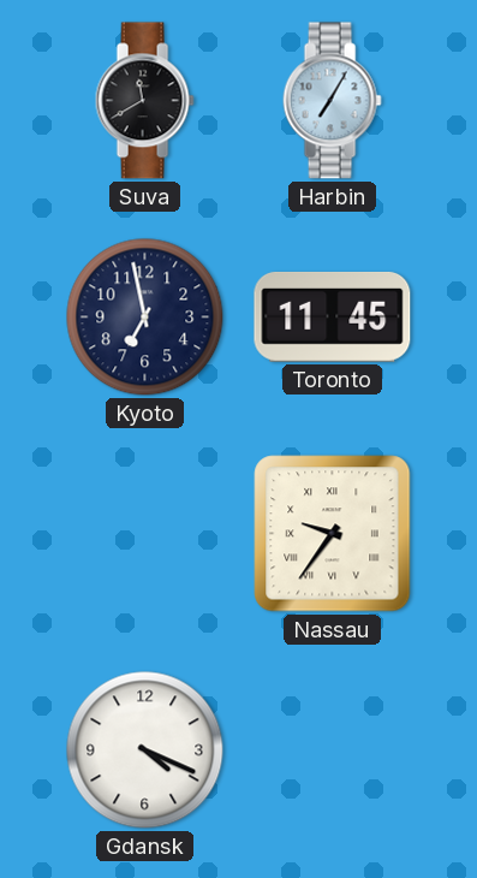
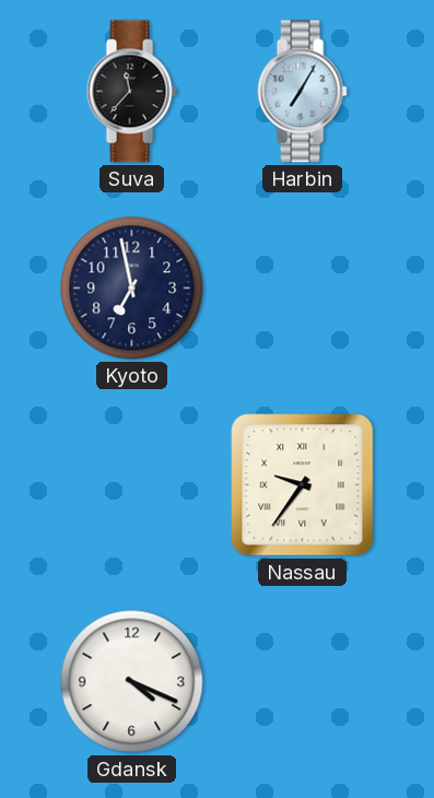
Suva: 11:40 -> 11:37
Toronto: 11:45 -> none
